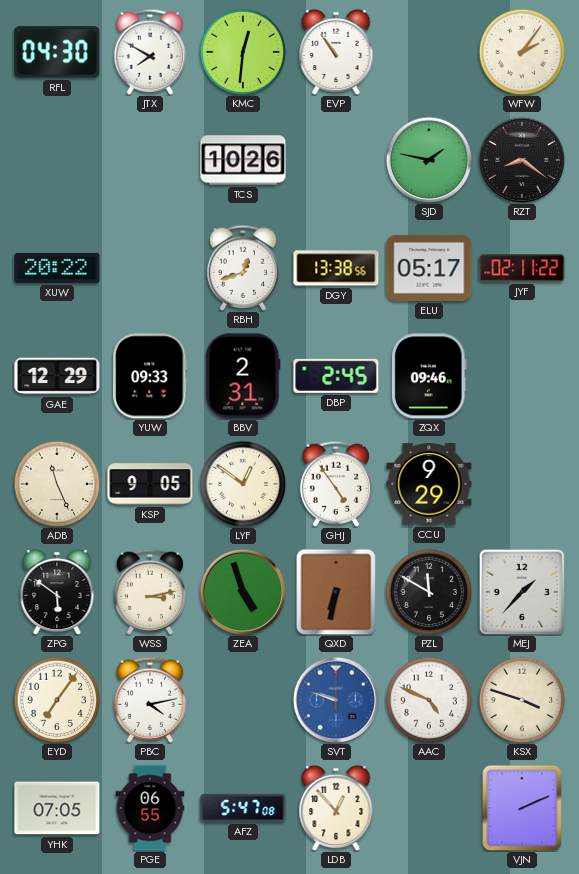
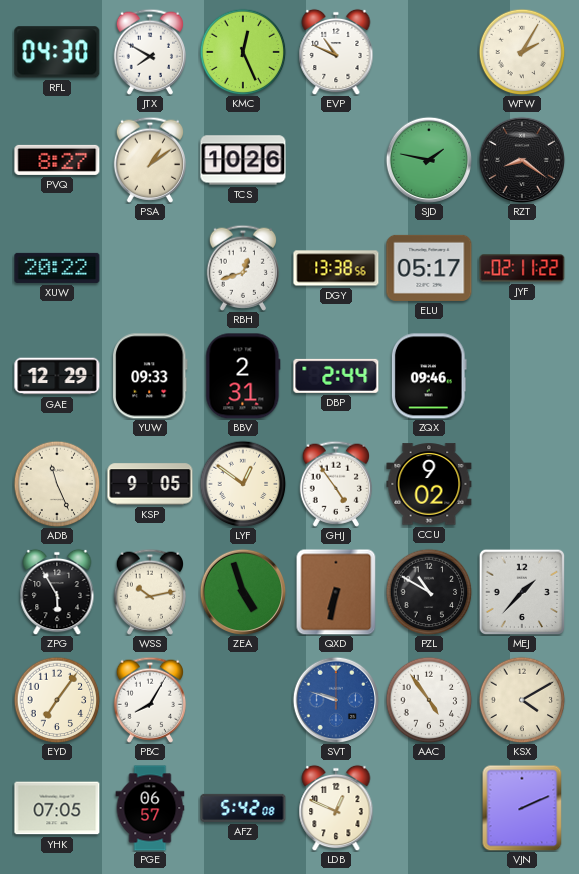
KMC: 12:31 -> 12:26
EVP: 10:54 -> 10:49
WFW: 2:06 -> 2:05
PVQ: none -> 8:27
PSA: none -> 1:09
DBP: 2:45 -> 2:44
CCU: 9:29 -> 9:02
ZPG: 5:51 -> 5:55
WSS: 3:13 -> 10:13
PZL: 11:50 -> 10:50
PBC: 4:13 -> 8:05
AAC: 4:49 -> 4:54
KSX: 3:48 -> 4:10
PGE: 06:55 -> 06:57
AFZ: 5:47 -> 5:42
LDB: 12:53 -> 12:49
